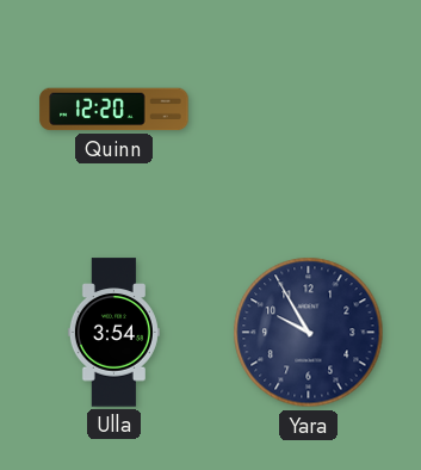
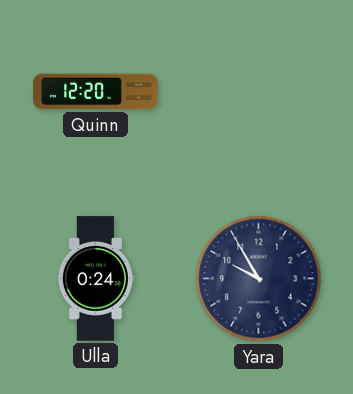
Ulla: 3:54 -> 0:24
